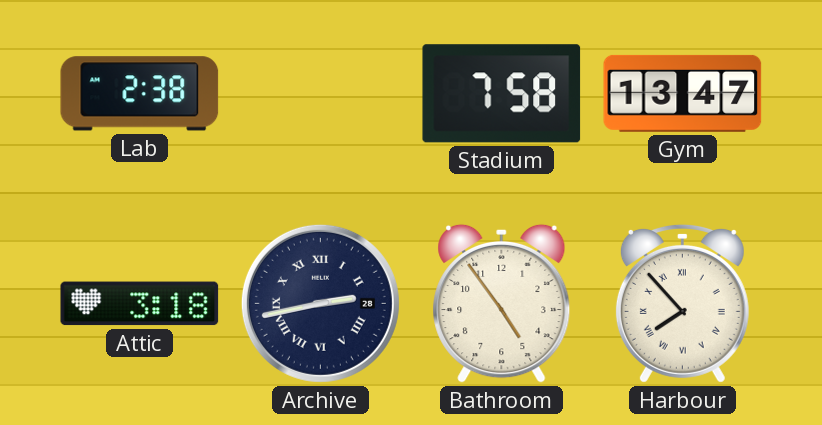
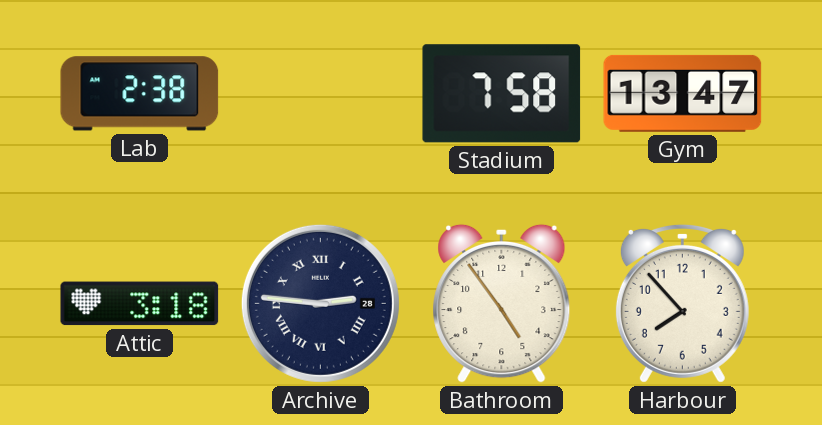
Archive: 2:43 -> 2:46
Harbour numerals: Roman -> Arabic
